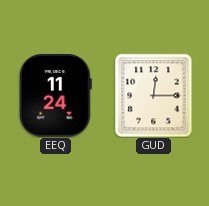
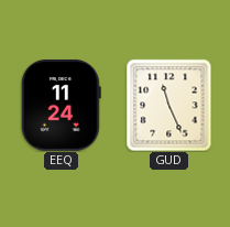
GUD: 12:15 -> 11:26
